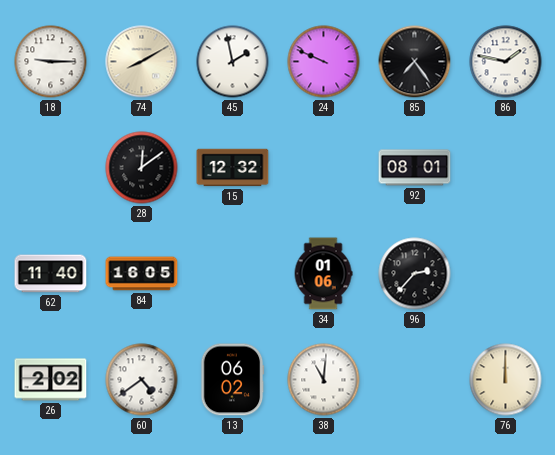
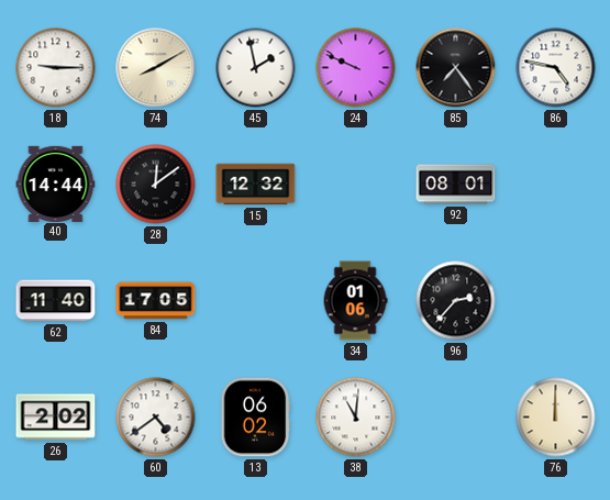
86: 1:47 -> 4:47
40: none -> 14:44
84: 16:05 -> 17:05
